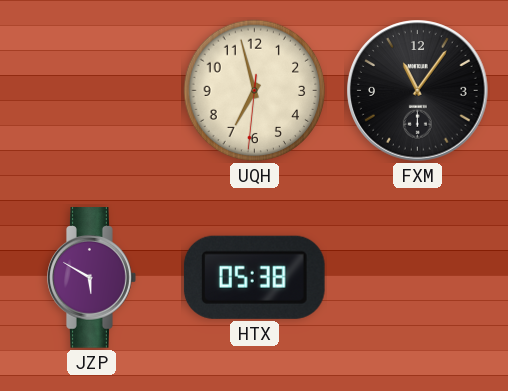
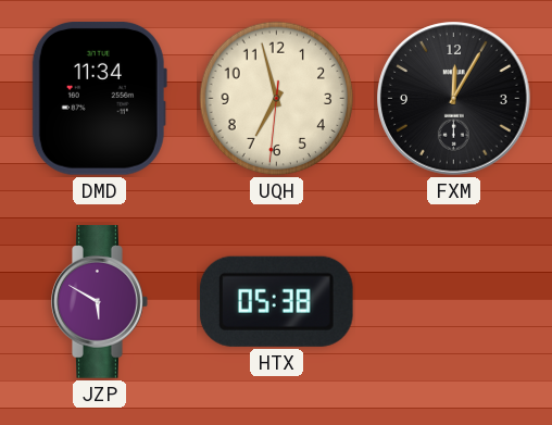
DMD: none -> 11:34
FXM: 11:06 -> 12:05
